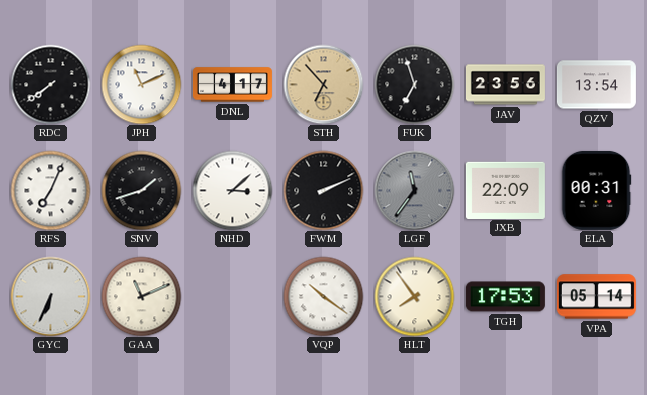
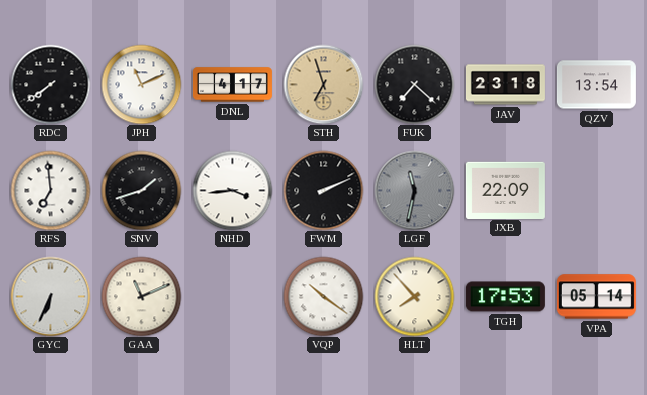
STH: 6:53 -> 6:57
FUK: 6:57 -> 7:22
JAV: 23:56 -> 23:18
RFS: 7:04 -> 6:59
NHD: 3:08 -> 3:44
LGF: 11:36 -> 11:32
ELA: 00:31 -> none
HLT: 7:54 -> 7:53
